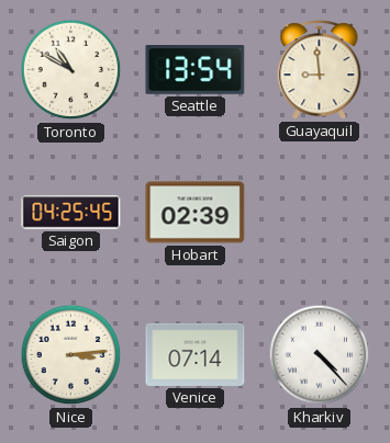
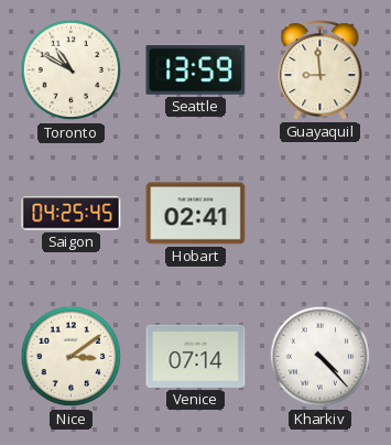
Seattle: 13:54 -> 13:59
Hobart: 02:39 -> 02:41
Nice: 3:14 -> 3:09
